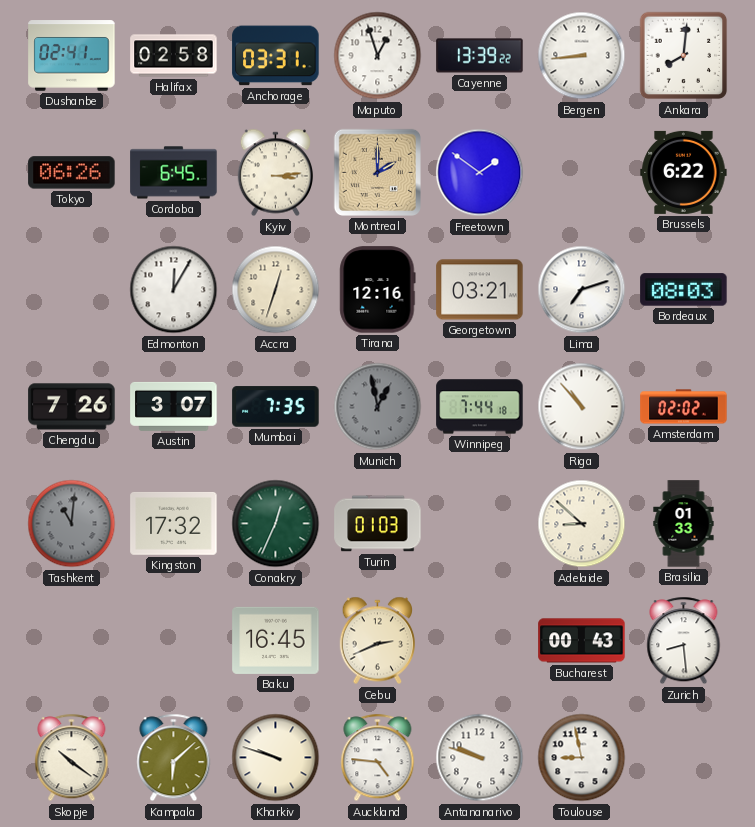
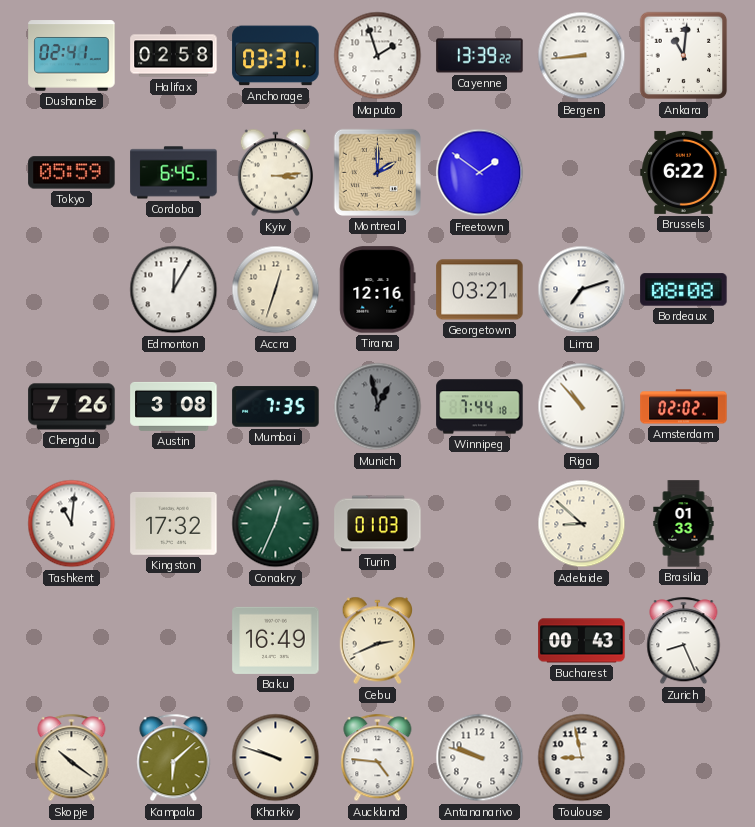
Maputo: 12:57 -> 1:57
Ankara: 8:01 -> 11:01
Tokyo: 06:26 -> 05:59
Bordeaux: 08:03 -> 08:08
Austin: 3:07 -> 3:08
Tashkent dial: grey -> white
Baku: 16:45 -> 16:49
Zurich: 8:29 -> 8:26
